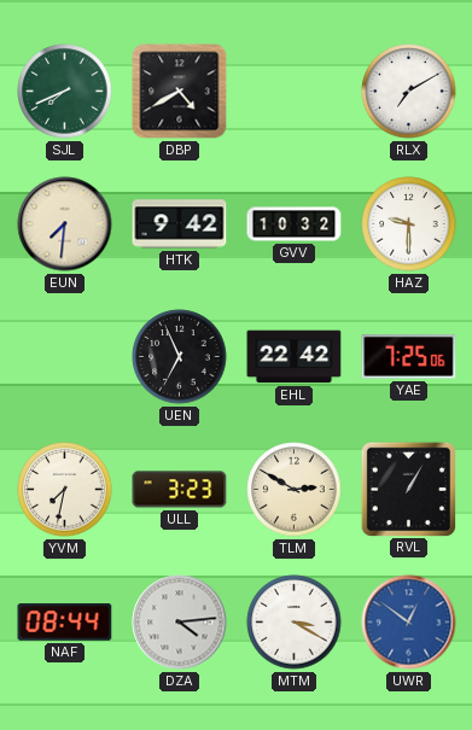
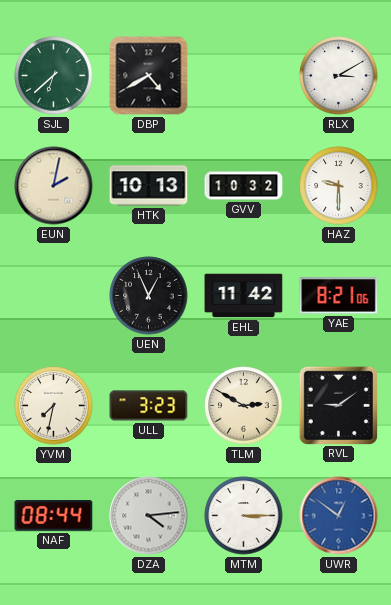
SJL: 7:41 -> 6:38
RLX: 7:10 -> 3:10
EUN: 7:31 -> 2:02
HTK: 9:42 -> 10:13
UEN: 6:56 -> 12:56
EHL: 22:42 -> 11:42
YAE: 7:25 -> 8:21
RVL: 1:05 -> 9:09
MTM: 3:20 -> 3:15
